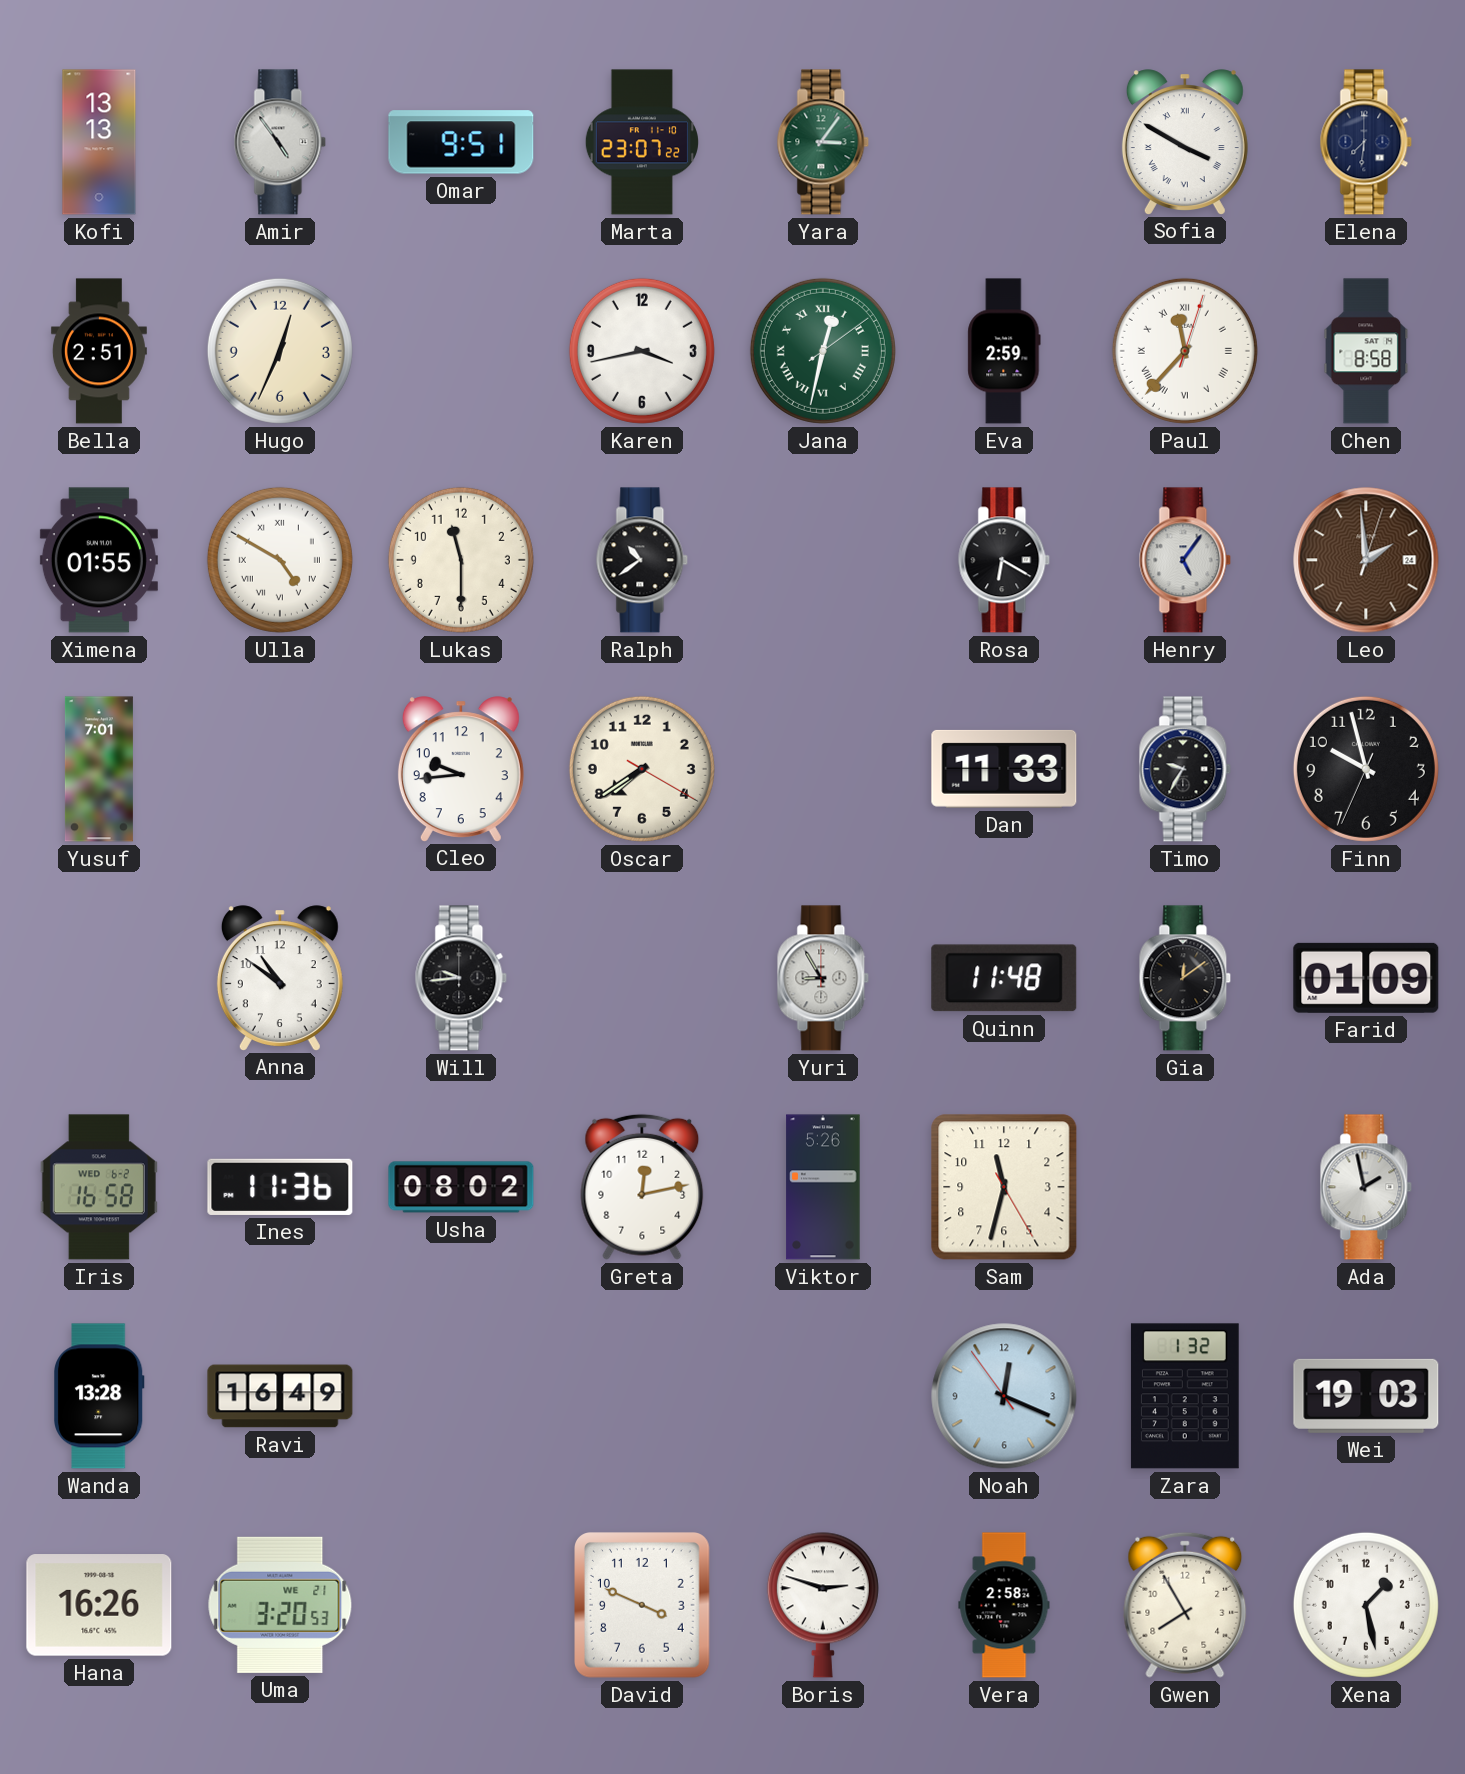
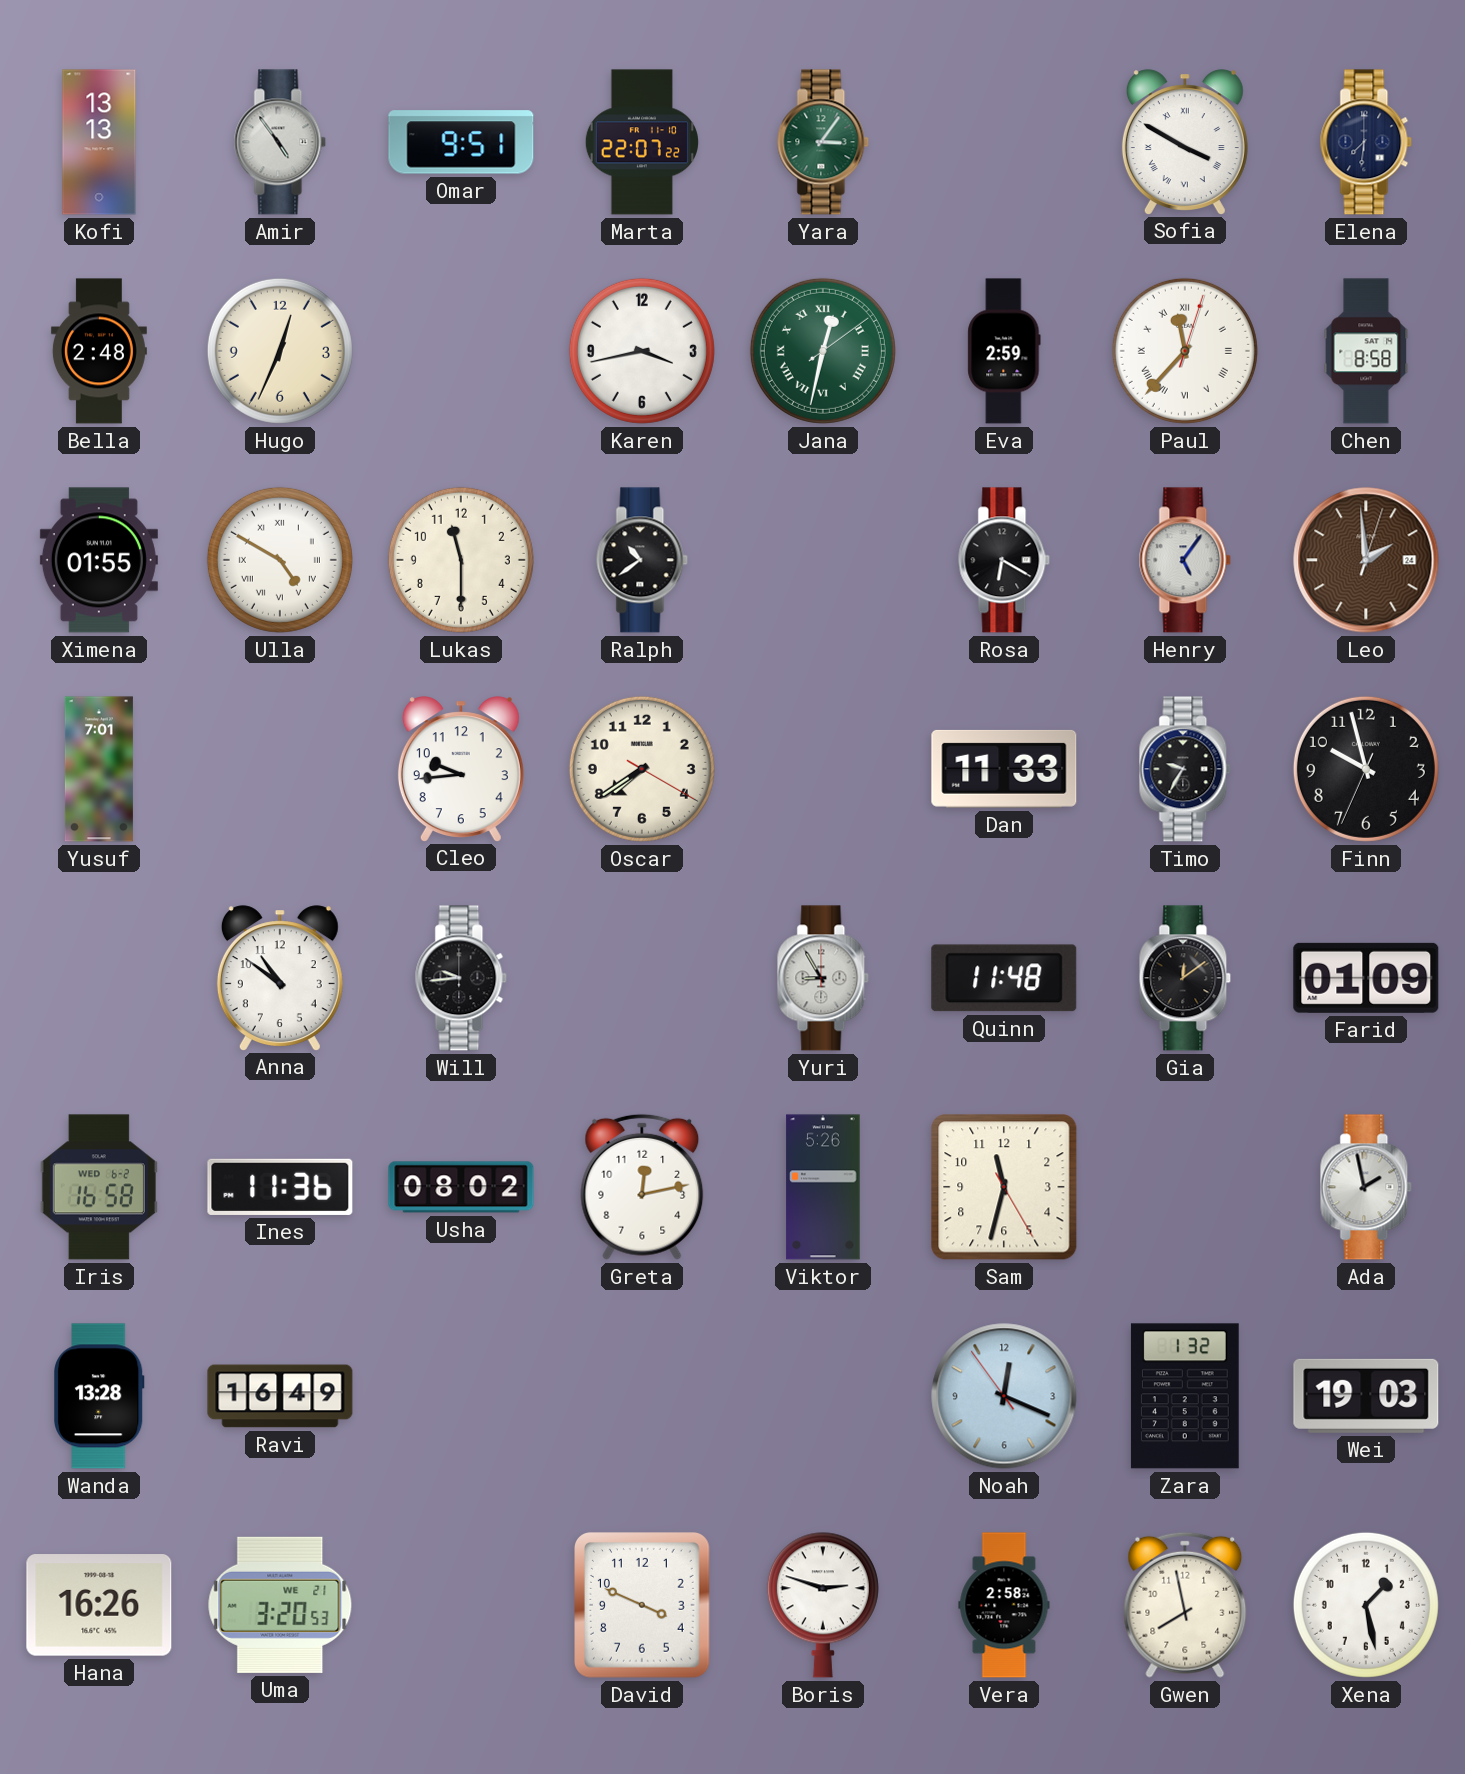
Marta: 23:07 -> 22:07
Bella: 2:51 -> 2:48
Gwen: 7:55 -> 7:58
